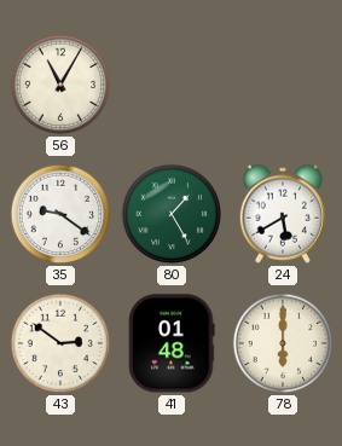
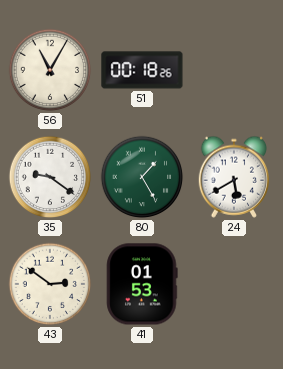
51: none -> 00:18
41: 01:48 -> 01:53
78: 6:00 -> none
